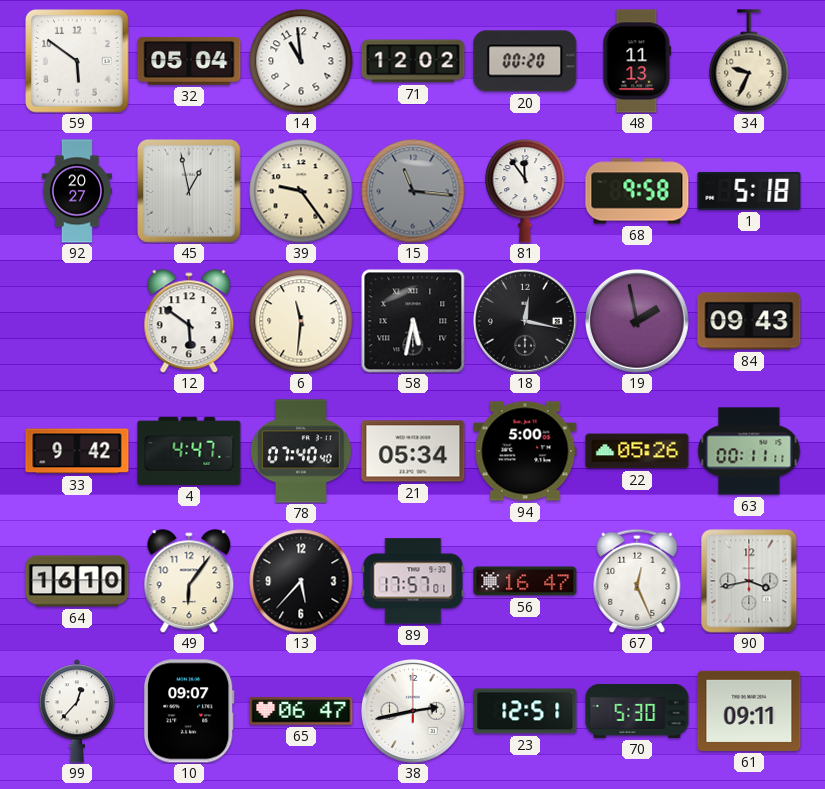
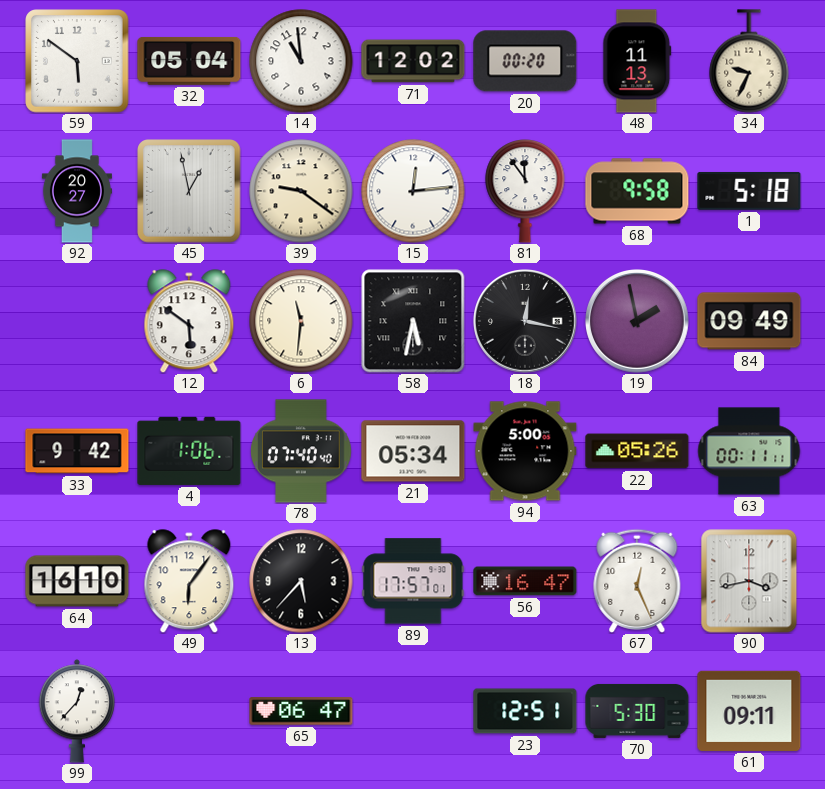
39: 9:24 -> 9:21
15: 11:16 -> 12:14
15 dial: grey -> white
84: 09:43 -> 09:49
4: 4:47 -> 1:06
10: 09:07 -> none
38: 2:43 -> none
